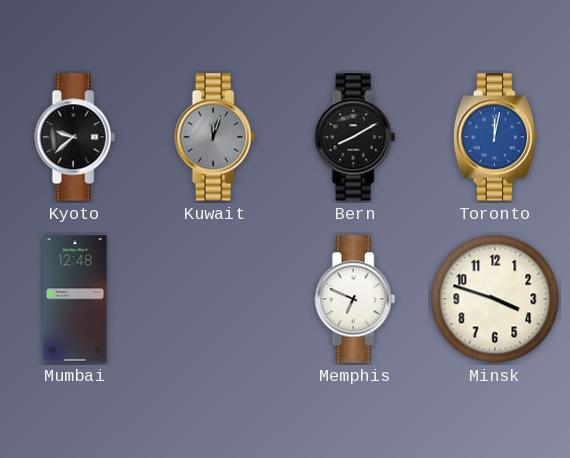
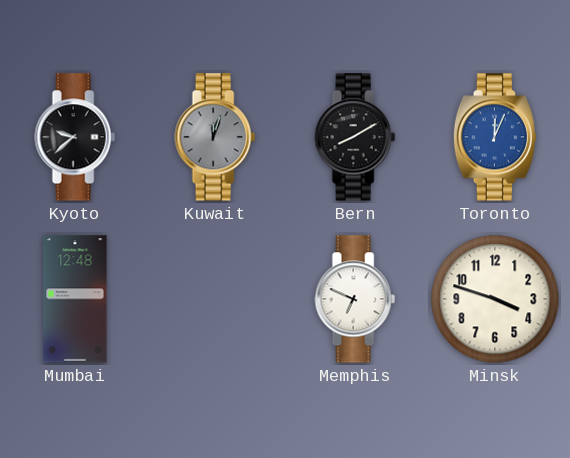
Toronto: 12:02 -> 12:04
